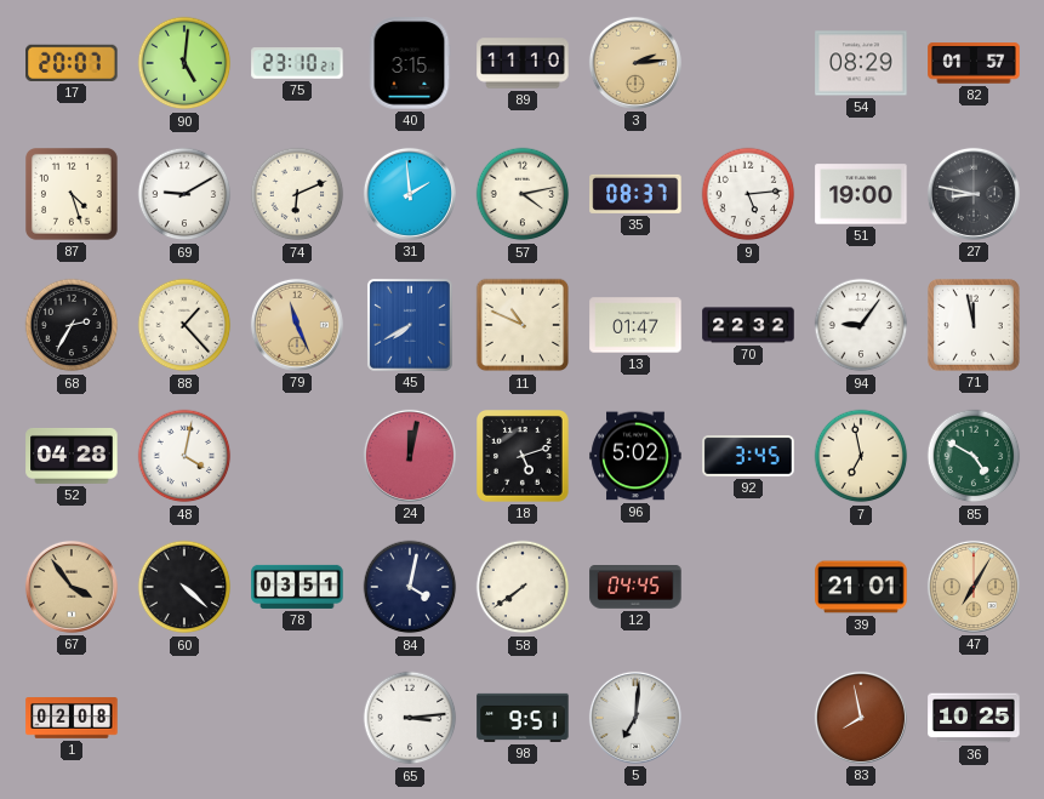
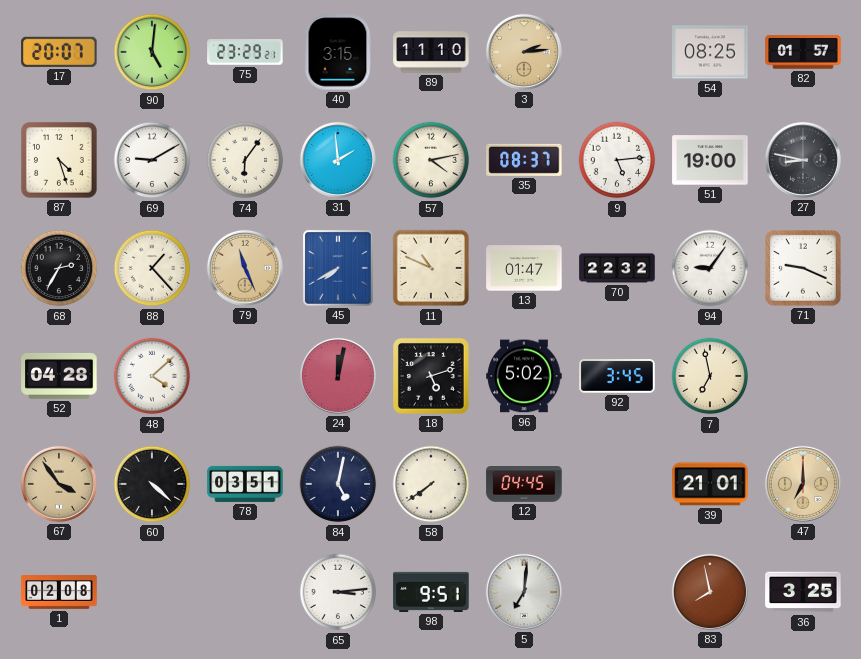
75: 23:10 -> 23:29
54: 08:29 -> 08:25
74: 6:11 -> 6:06
71: 11:58 -> 9:19
48: 4:02 -> 4:08
85: 4:50 -> none
84: 4:02 -> 5:02
47: 7:05 -> 7:00
36: 10:25 -> 3:25
